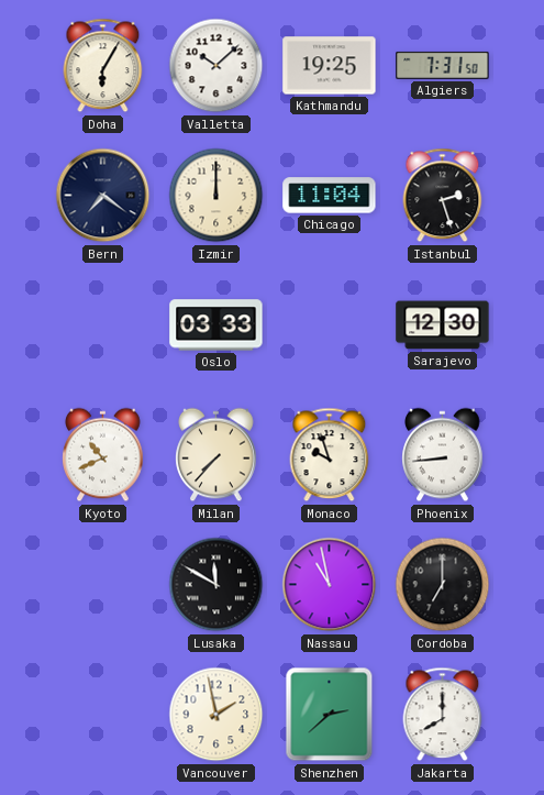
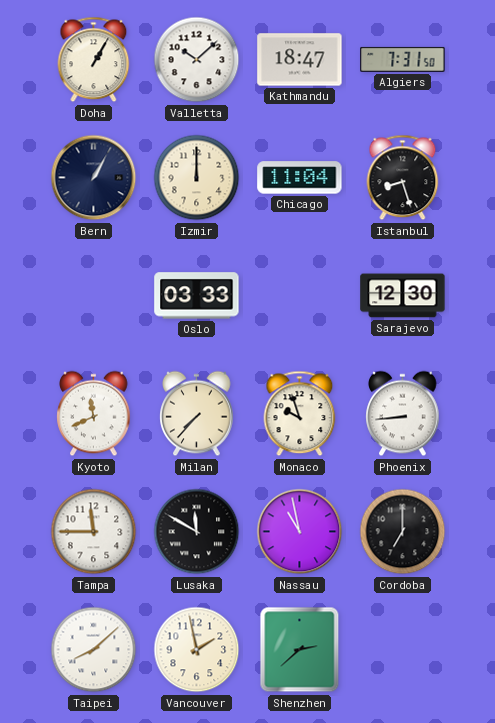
Doha: 6:05 -> 1:05
Kathmandu: 19:25 -> 18:47
Bern: 7:21 -> 1:05
Istanbul: 2:27 -> 8:27
Kyoto: 10:41 -> 11:41
Tampa: none -> 11:45
Taipei: none -> 8:08
Jakarta: 8:00 -> none
